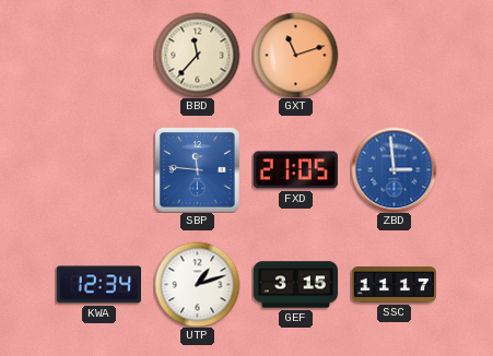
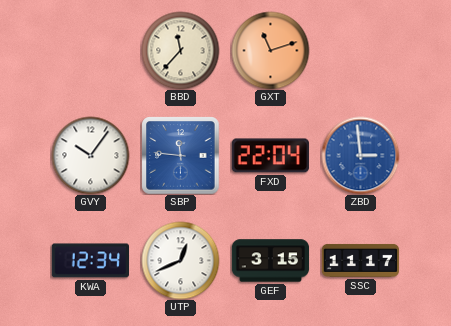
GVY: none -> 10:06
FXD: 21:05 -> 22:04
UTP: 1:12 -> 12:41
